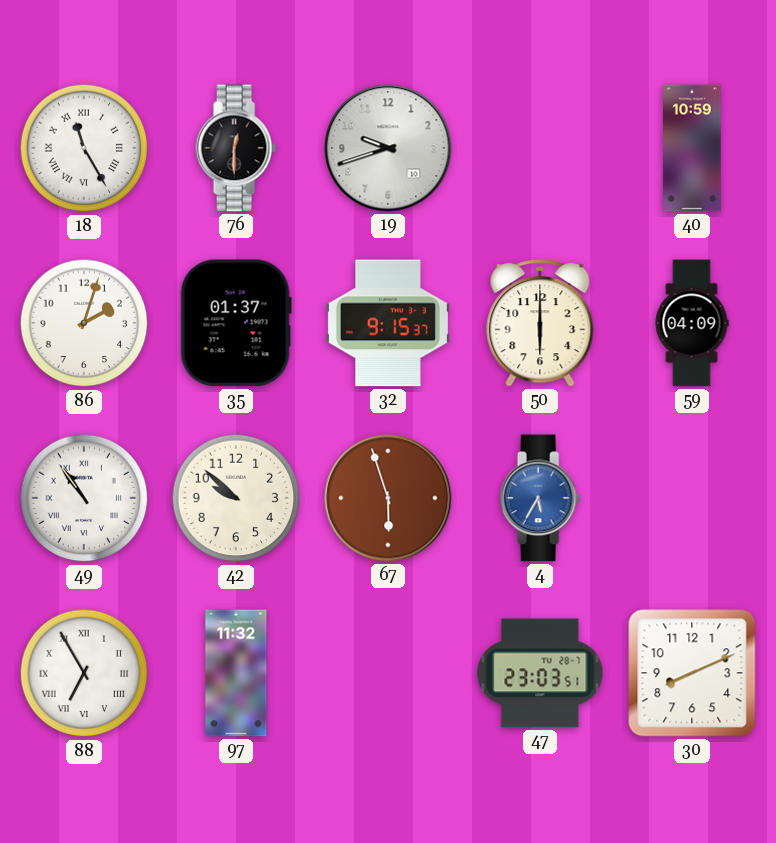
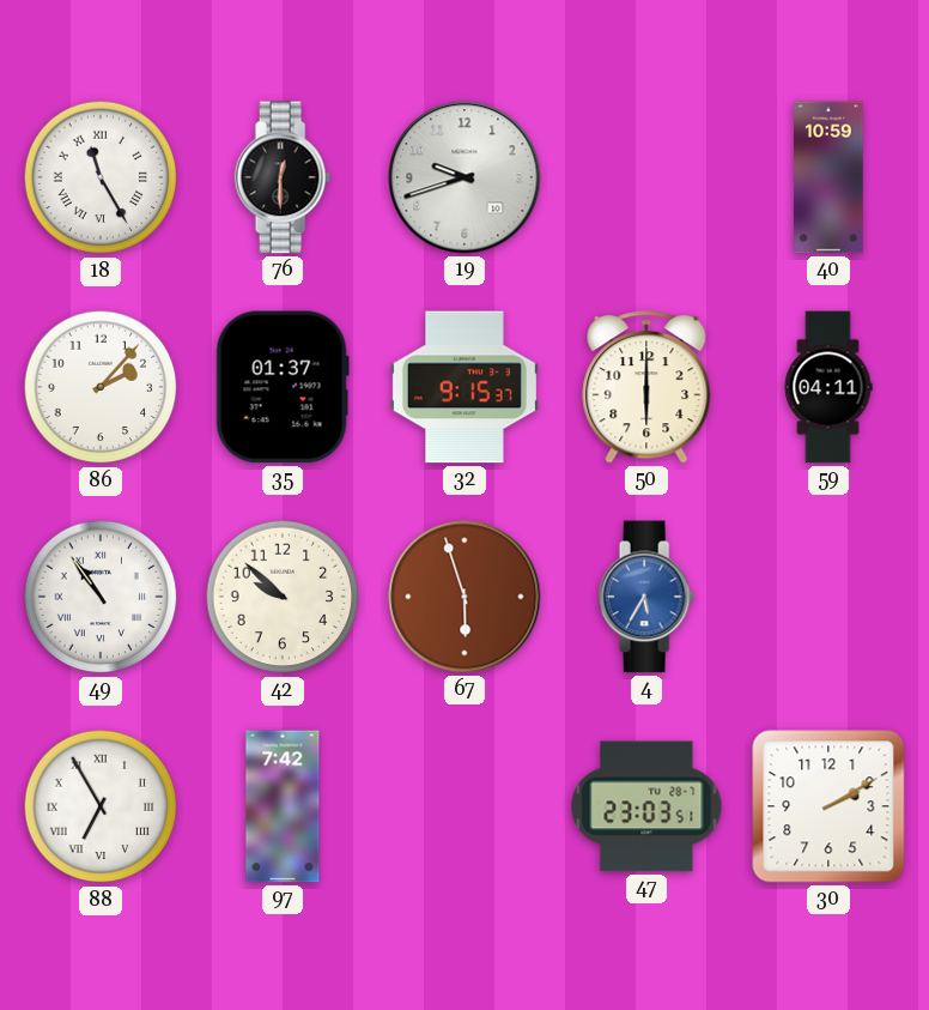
86: 2:03 -> 2:07
59: 04:09 -> 04:11
97: 11:32 -> 7:42
30: 8:11 -> 2:10
